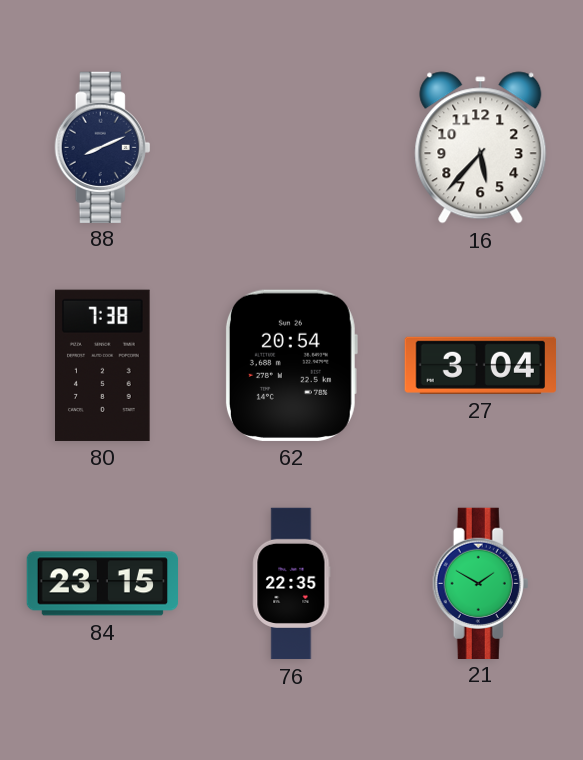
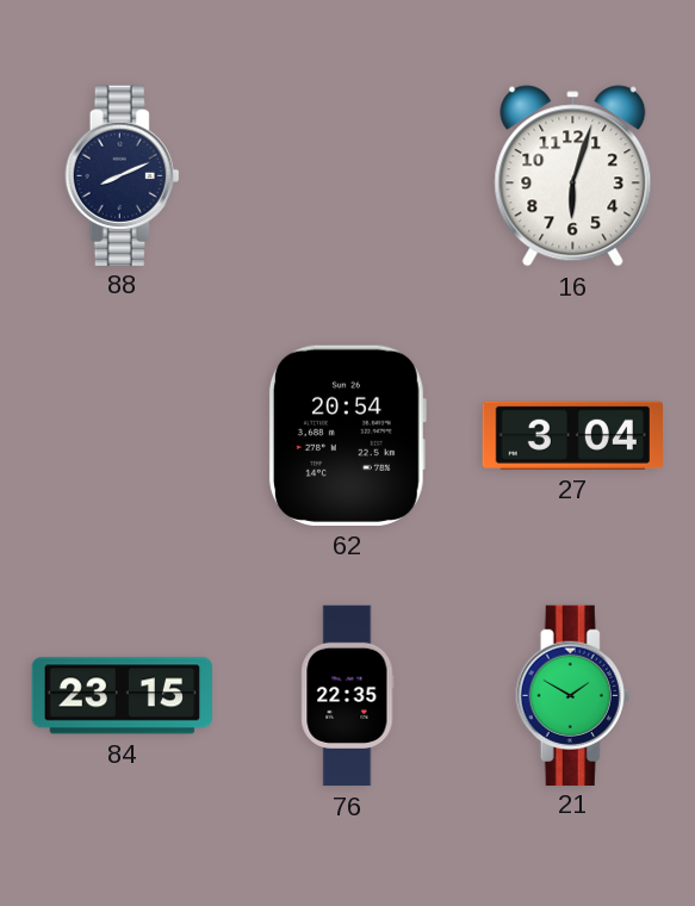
16: 5:37 -> 6:03
80: 7:38 -> none
